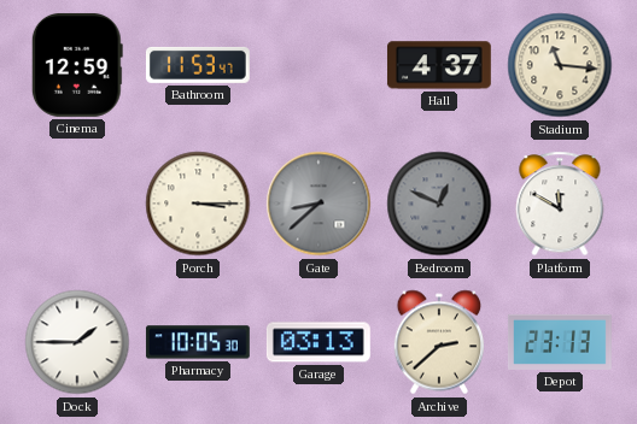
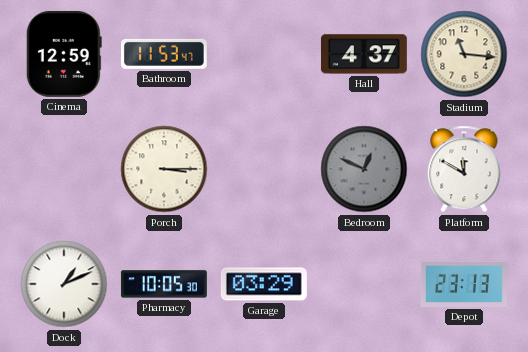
Gate: 8:38 -> none
Dock: 1:45 -> 1:11
Garage: 03:13 -> 03:29
Archive: 2:38 -> none
